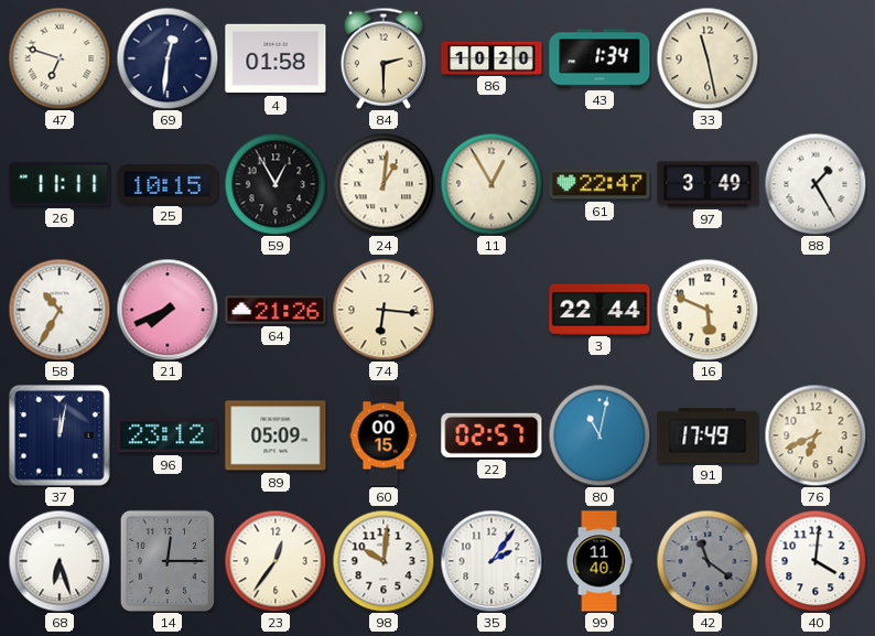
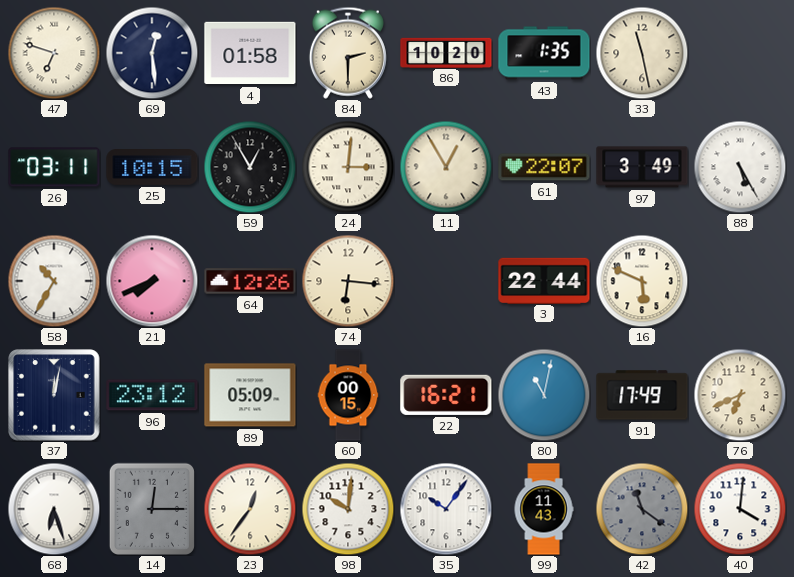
69: 12:31 -> 12:29
43: 1:34 -> 1:35
26: 11:11 -> 03:11
24: 1:01 -> 3:01
61: 22:47 -> 22:07
88: 1:25 -> 5:25
64: 21:26 -> 12:26
22: 02:57 -> 16:21
35: 2:06 -> 10:06
99: 11:40 -> 11:43
